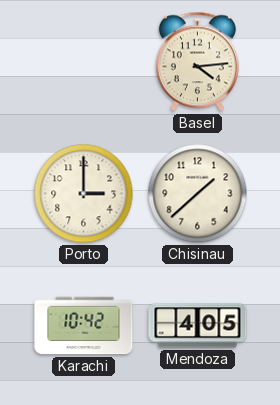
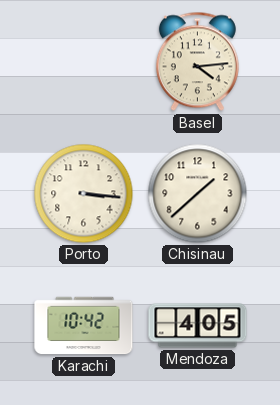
Porto: 3:00 -> 3:16
